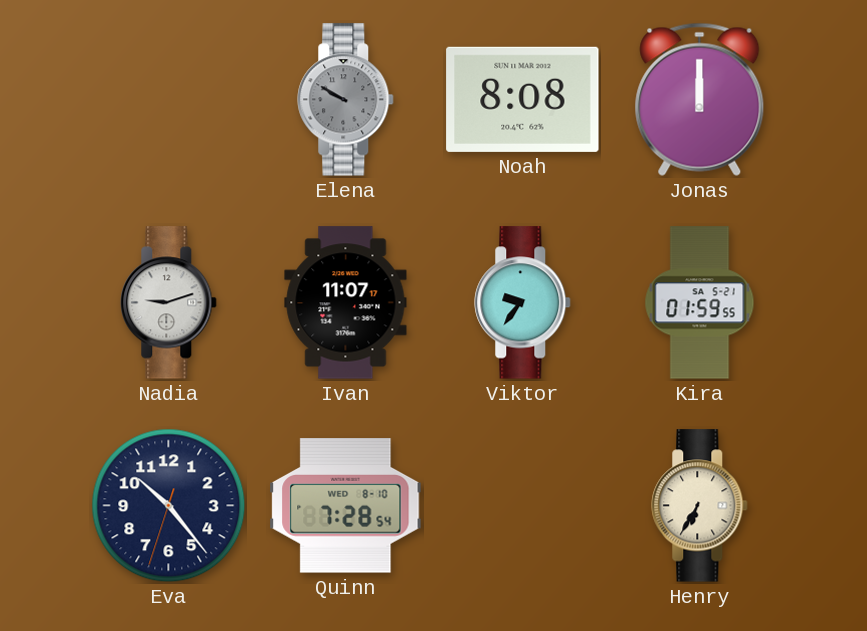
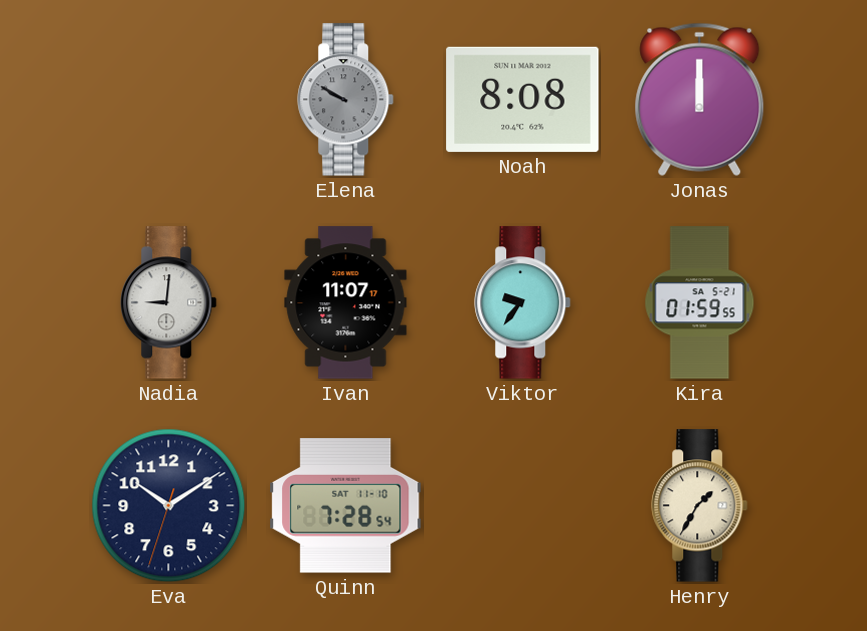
Nadia: 9:12 -> 9:01
Eva: 10:23 -> 10:09
Quinn date: WED 8-10 -> SAT 11-10
Henry: 6:35 -> 1:35
